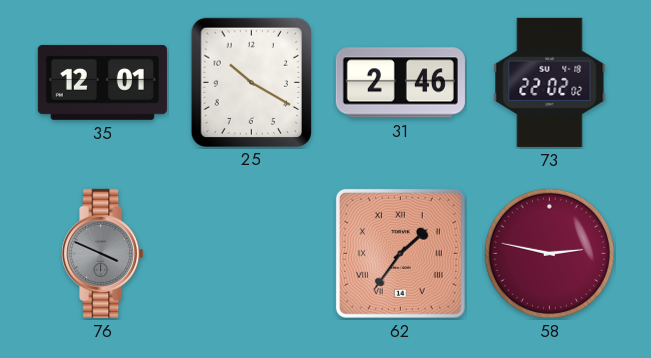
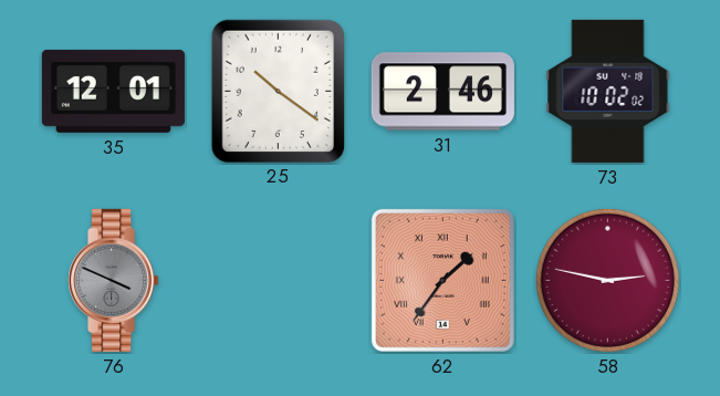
25: 10:20 -> 10:21
73: 22:02 -> 10:02
